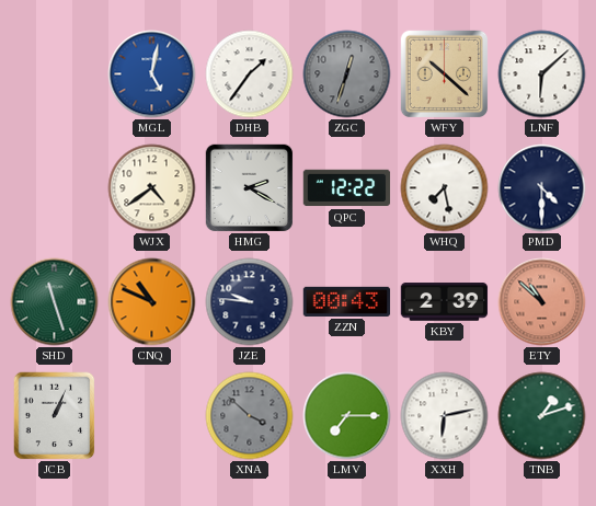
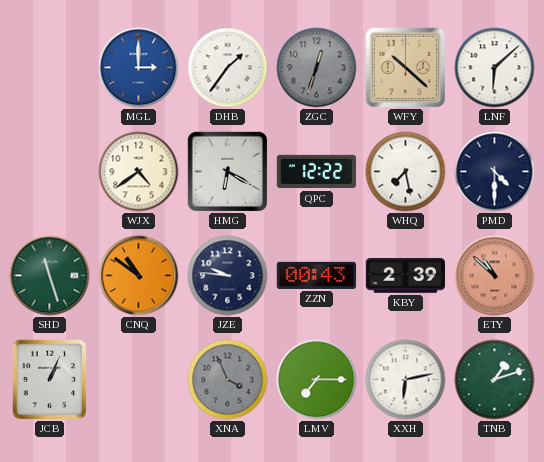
MGL: 5:02 -> 3:00
HMG: 2:20 -> 6:20
CNQ: 10:49 -> 10:51
XNA: 3:52 -> 3:56
